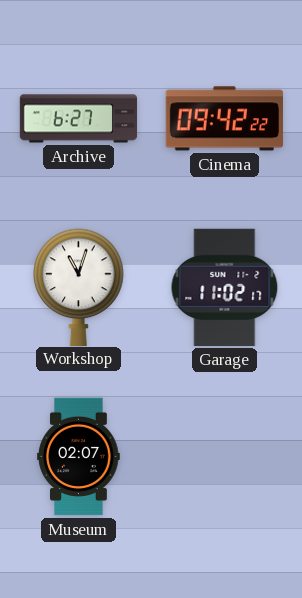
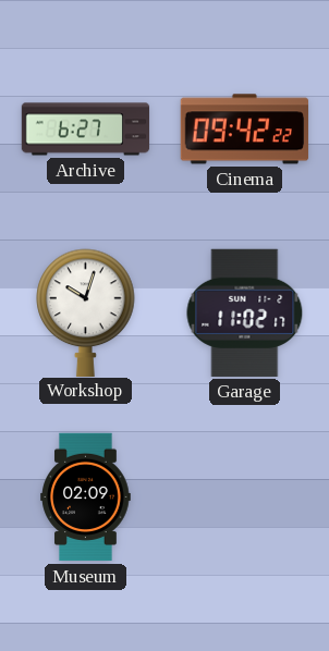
Workshop: 11:03 -> 10:03
Museum: 02:07 -> 02:09
